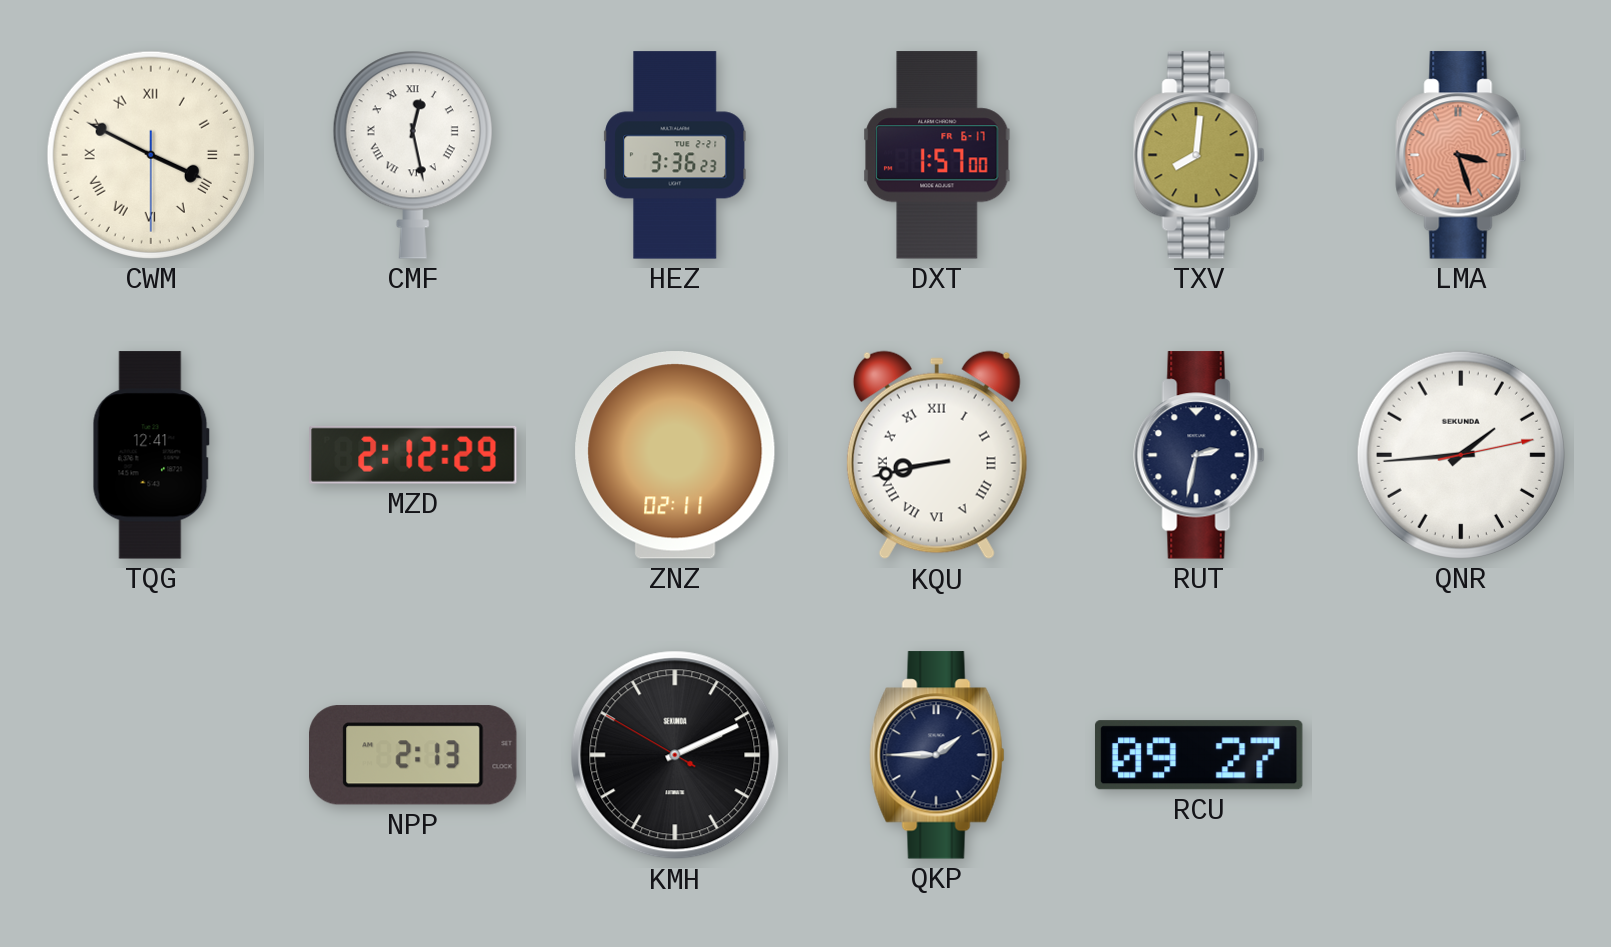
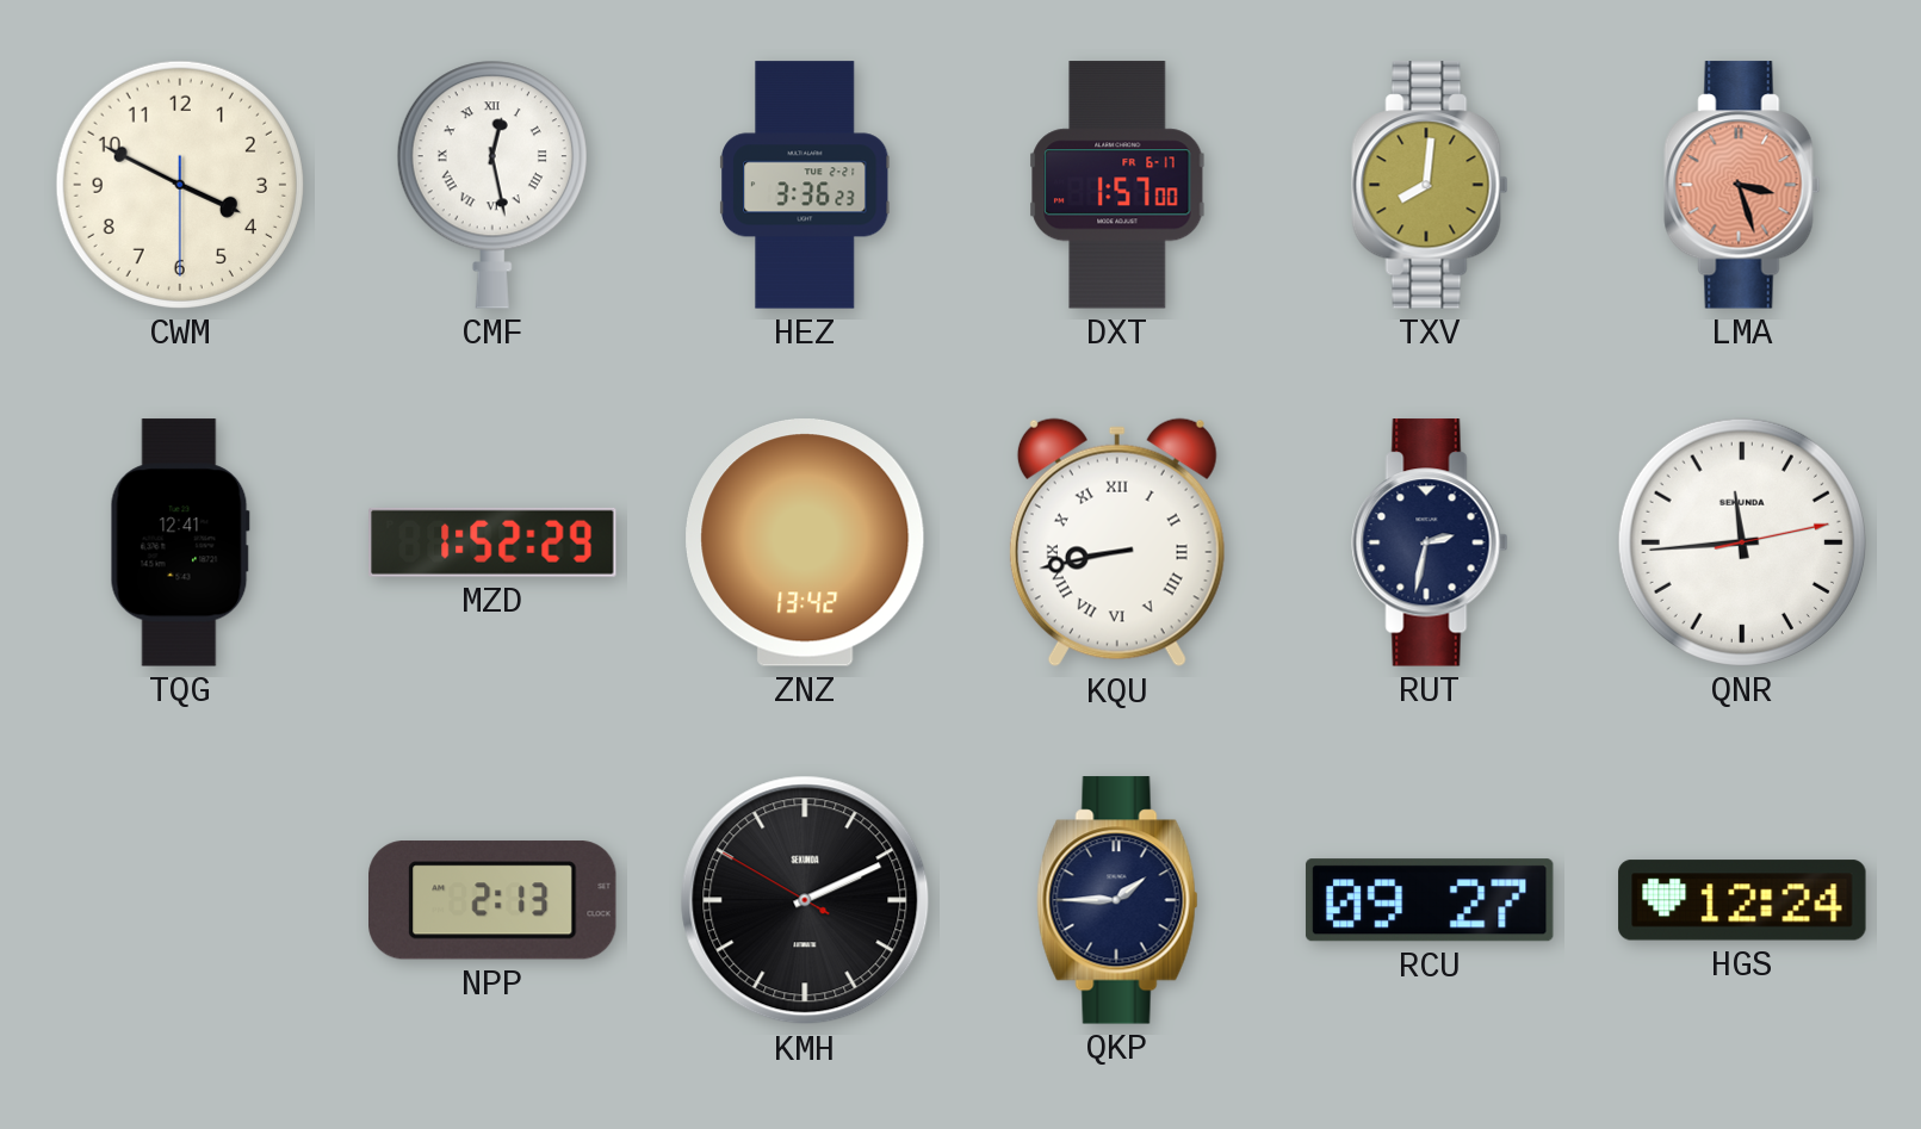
CWM numerals: Roman -> Arabic
MZD: 2:12 -> 1:52
ZNZ: 02:11 -> 13:42
QNR: 1:44 -> 11:44
HGS: none -> 12:24
